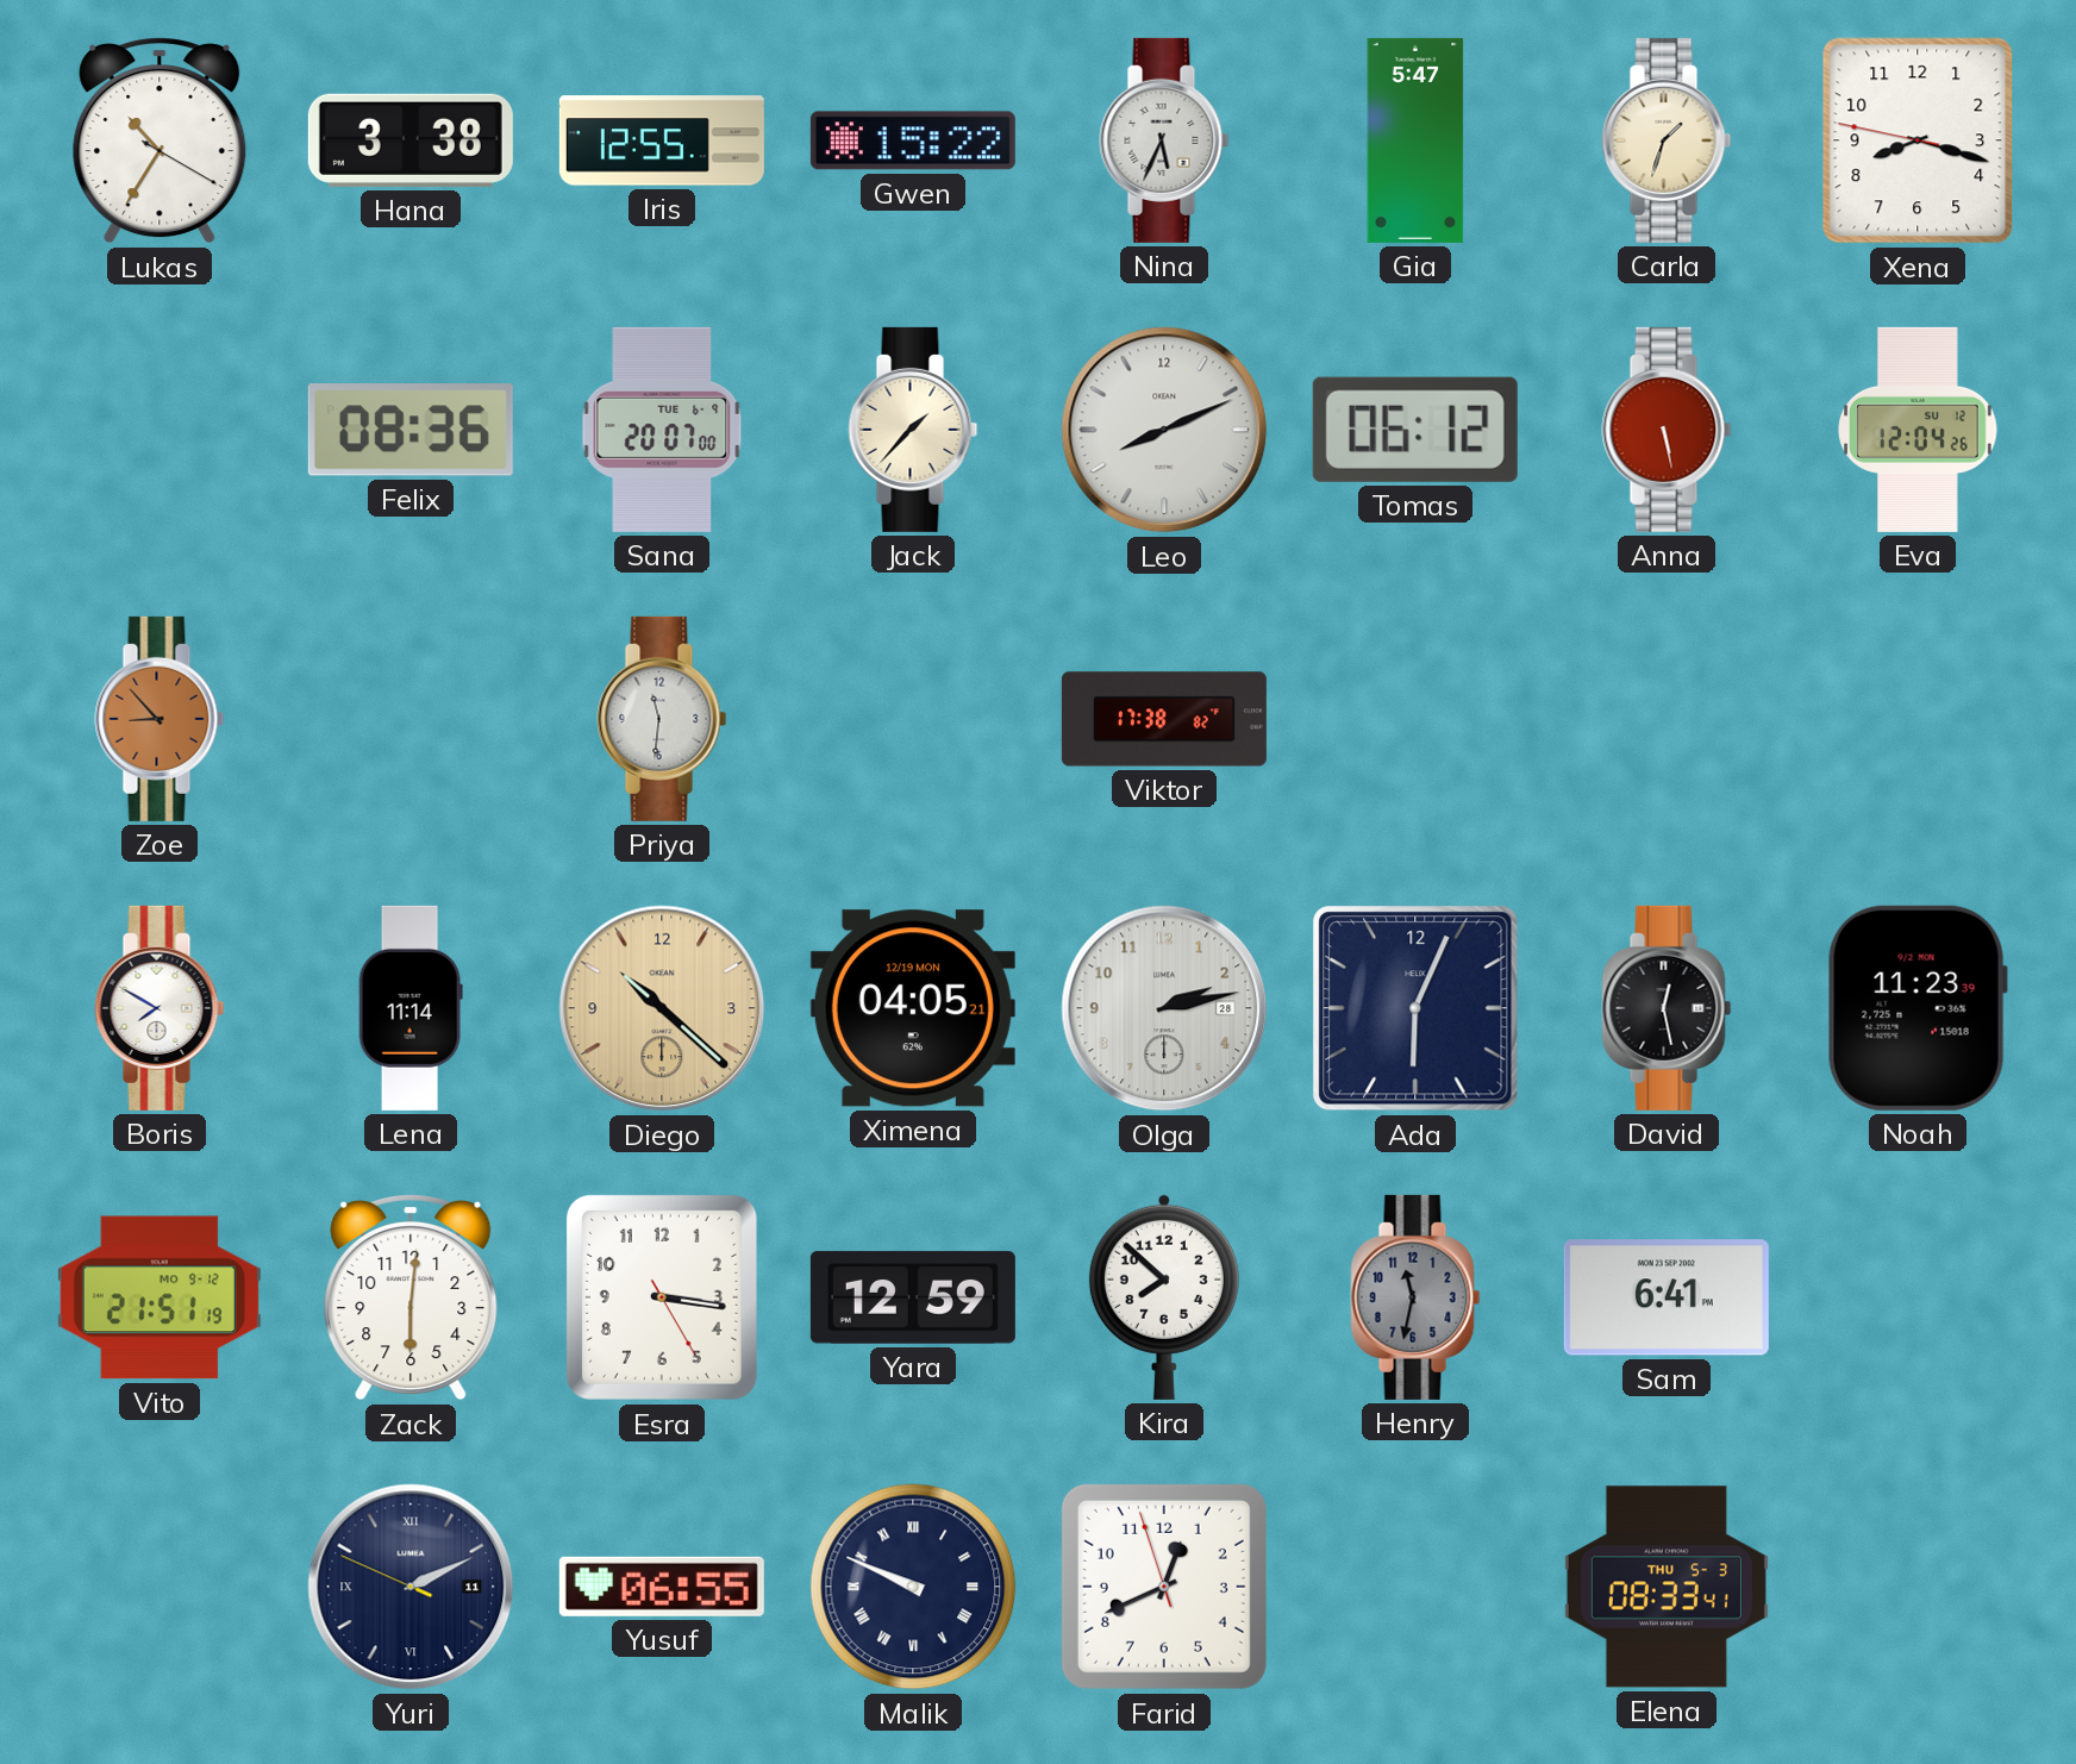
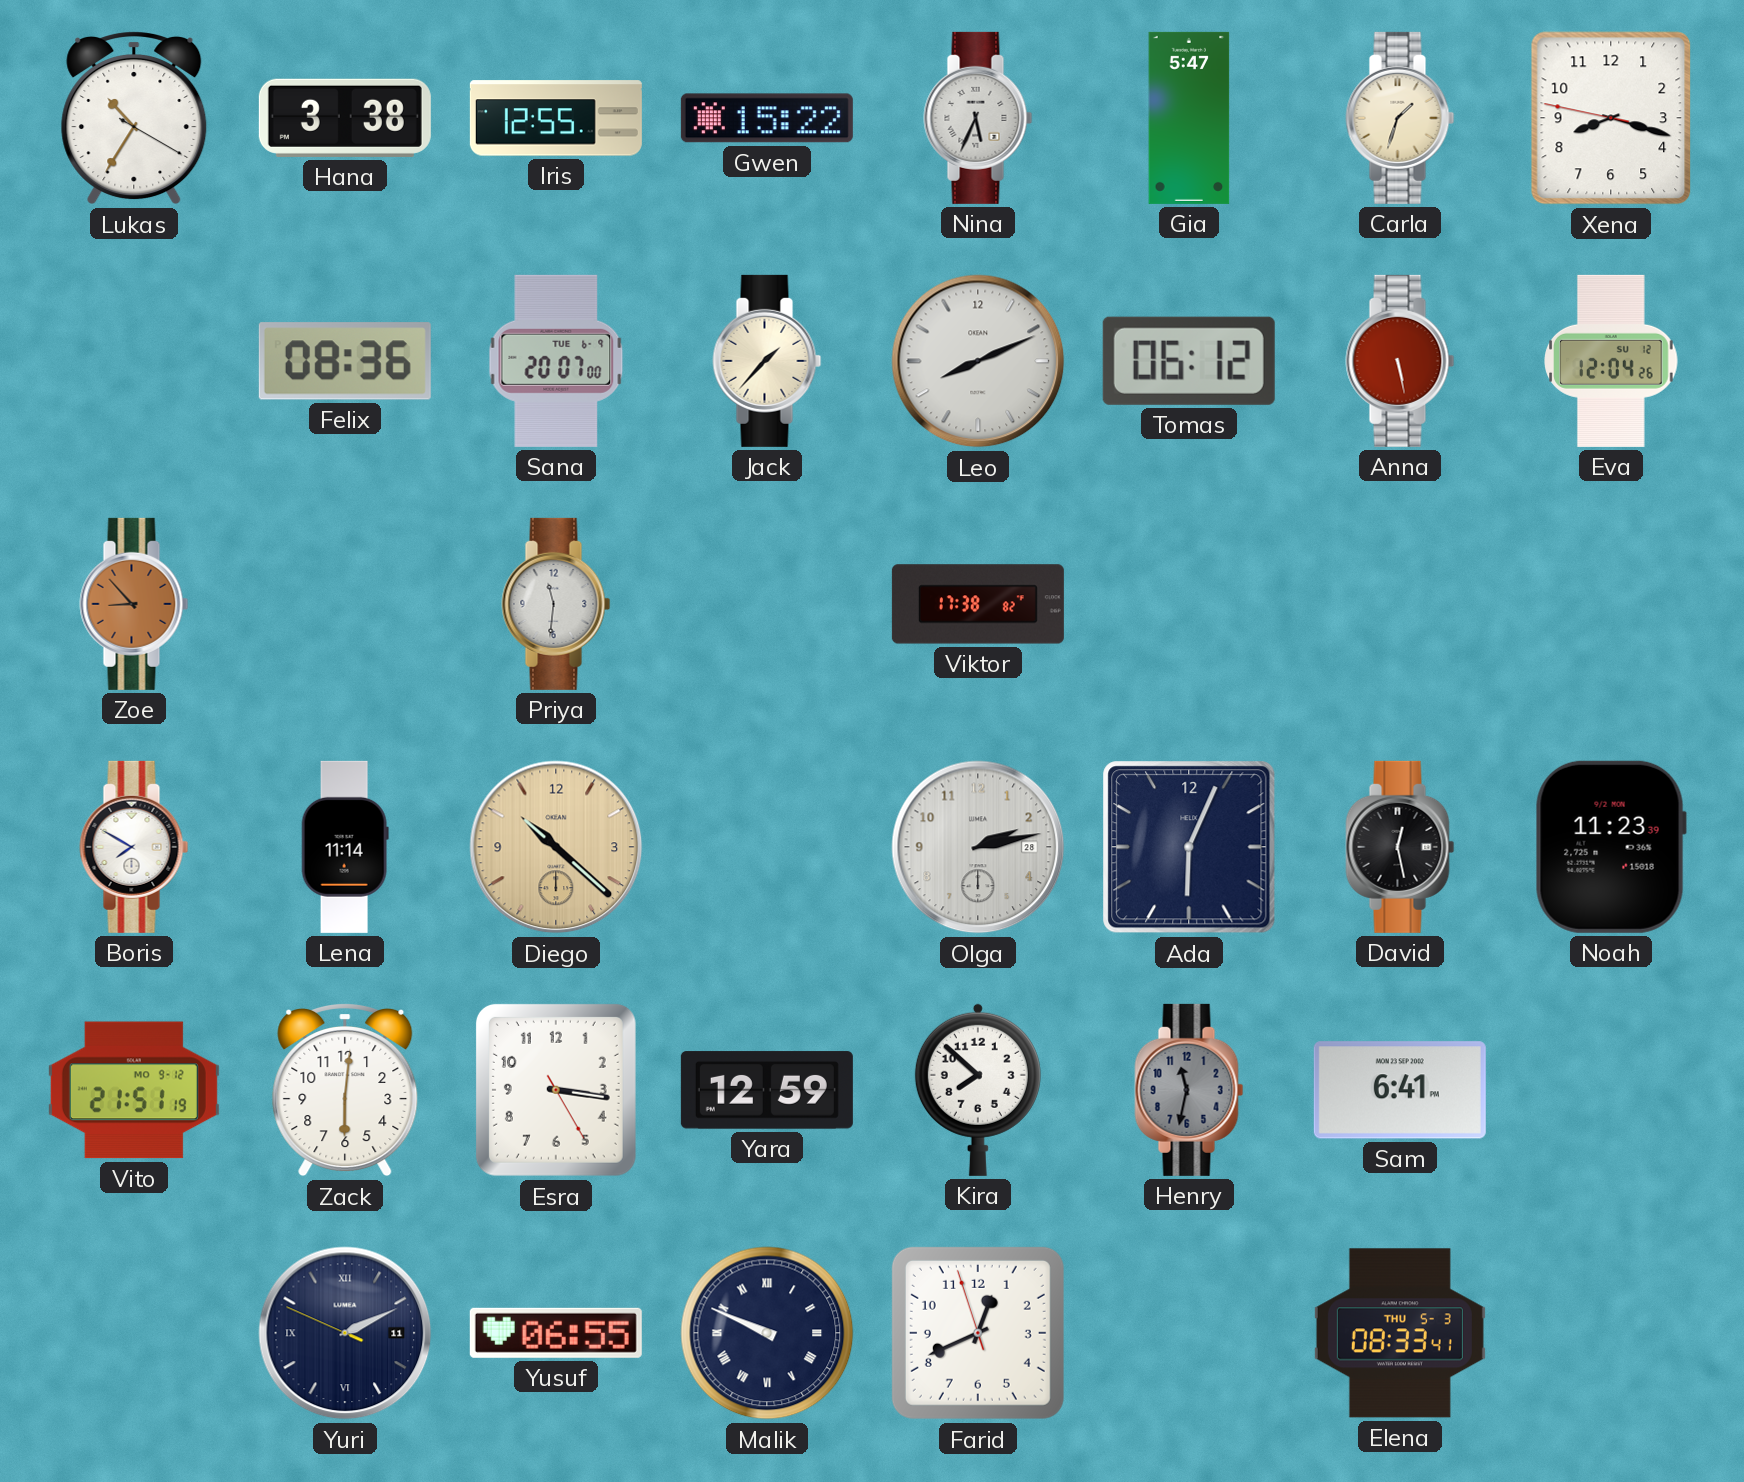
Ximena: 04:05 -> none
